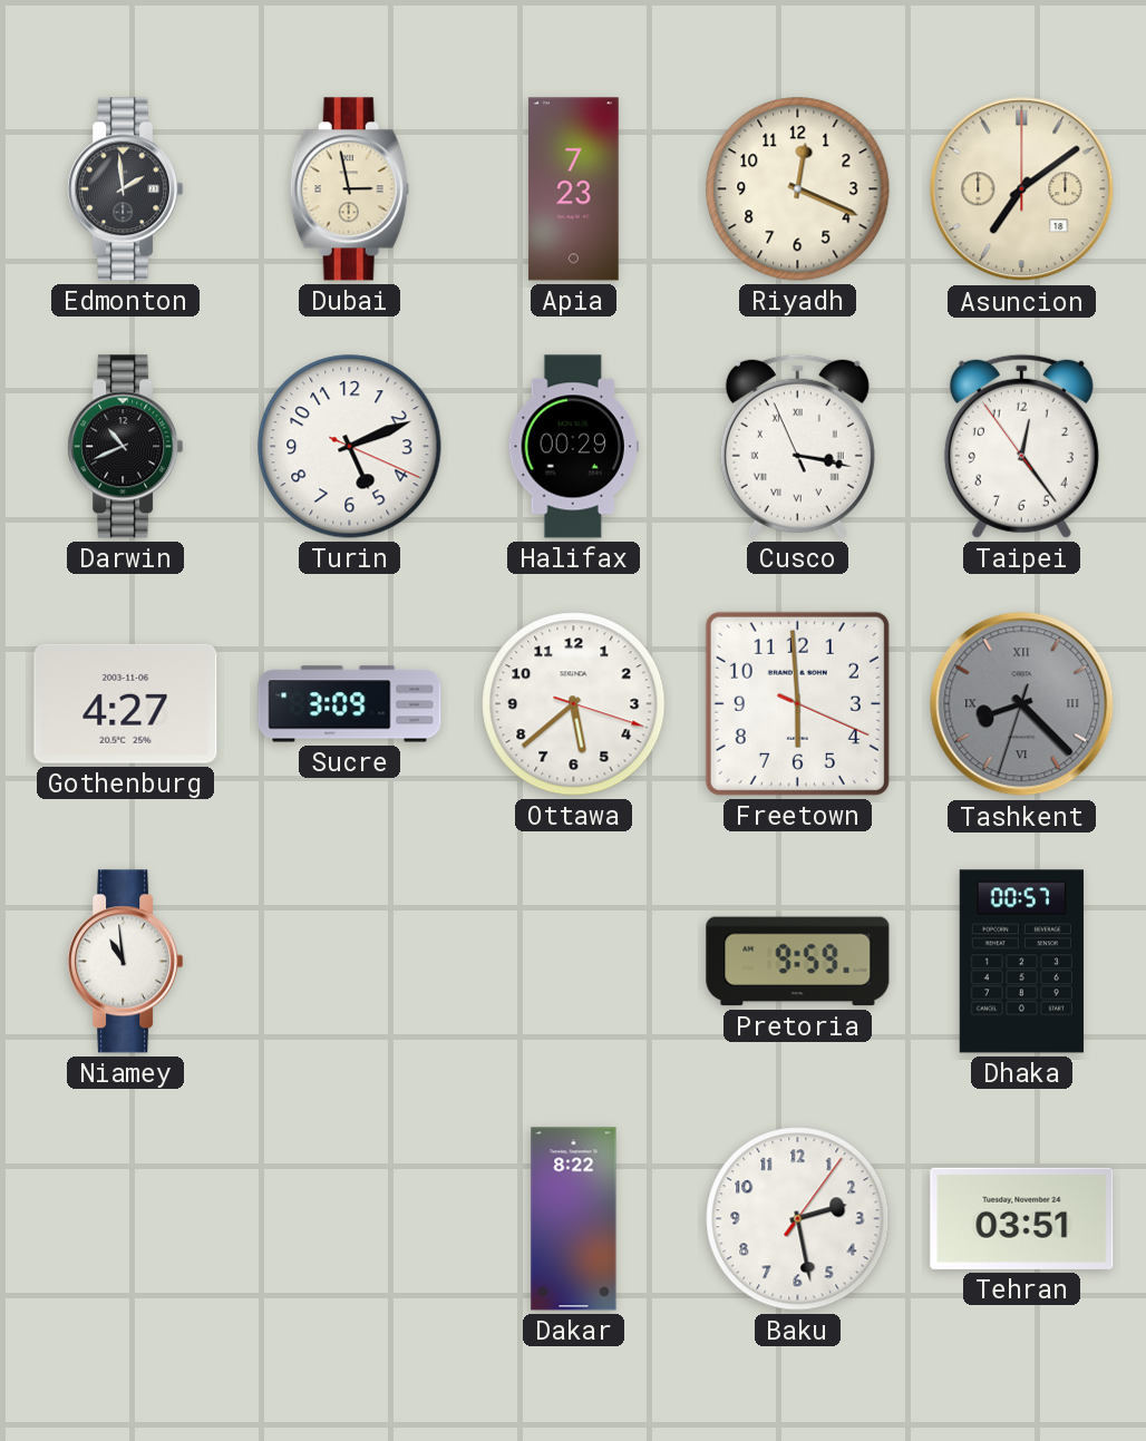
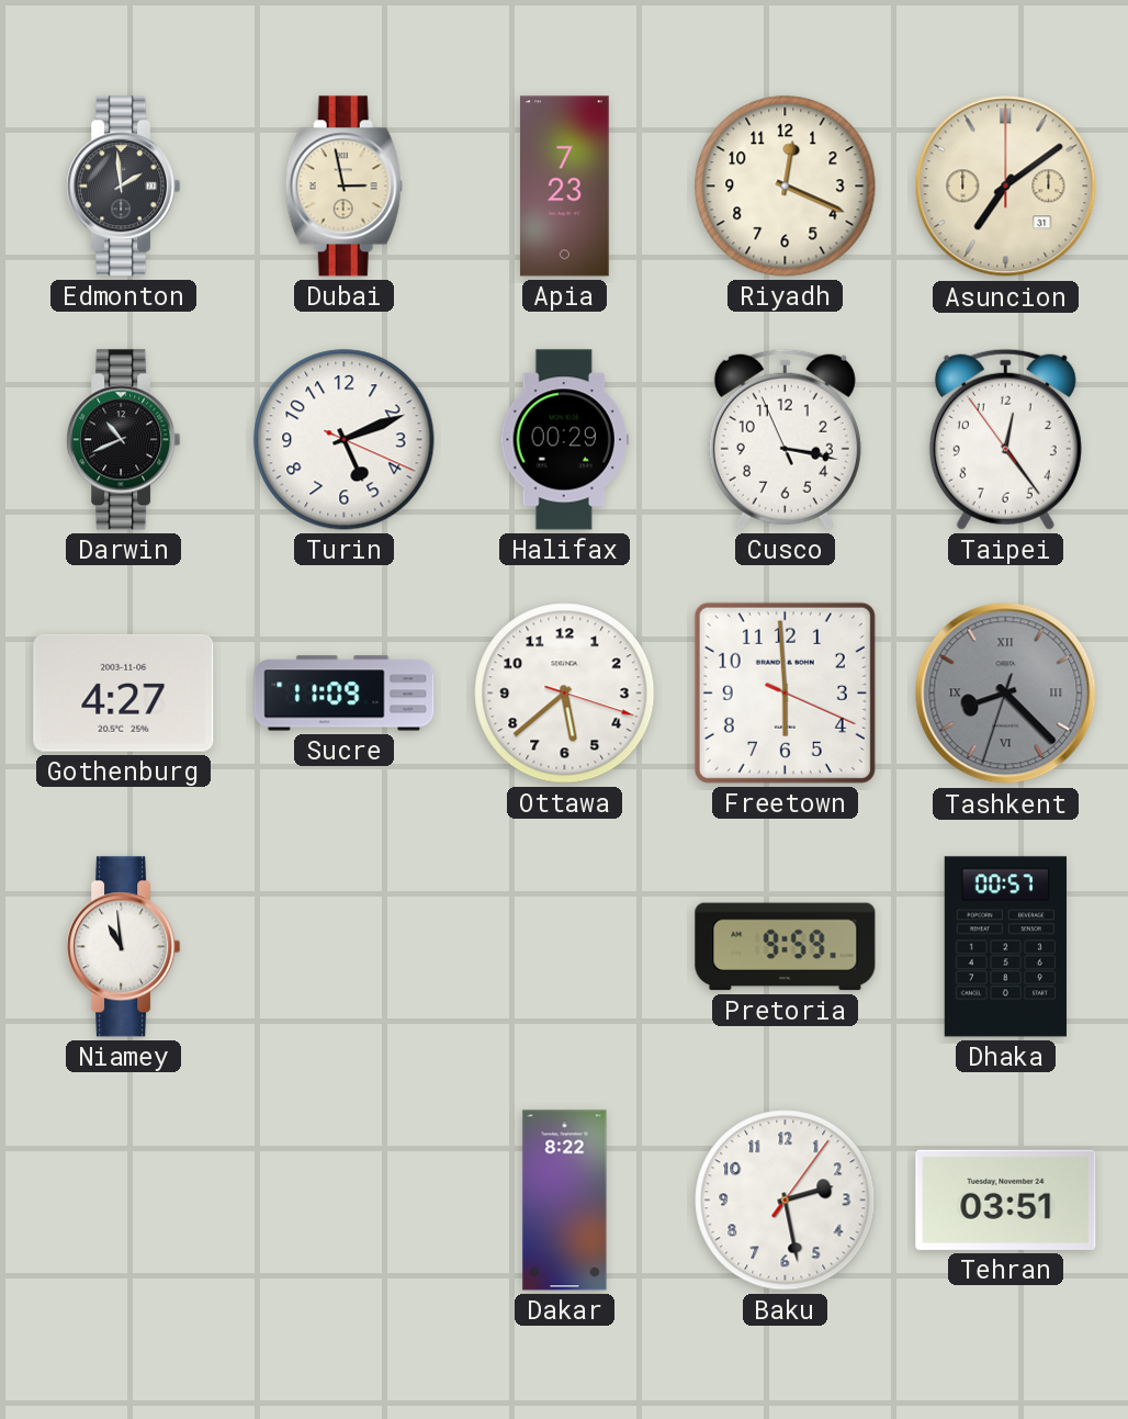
Asuncion date: 18 -> 31
Cusco numerals: Roman -> Arabic
Sucre: 3:09 -> 11:09
